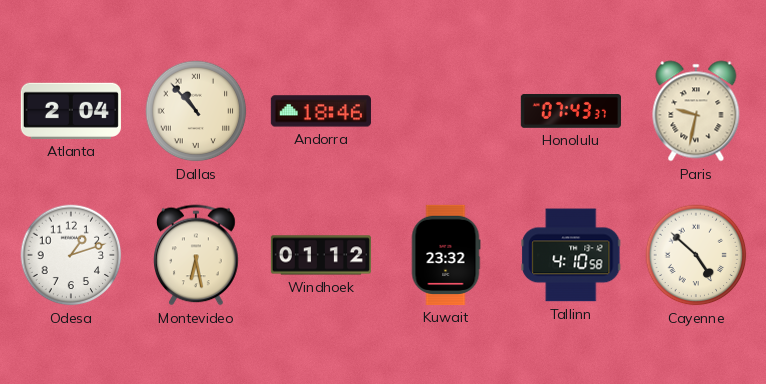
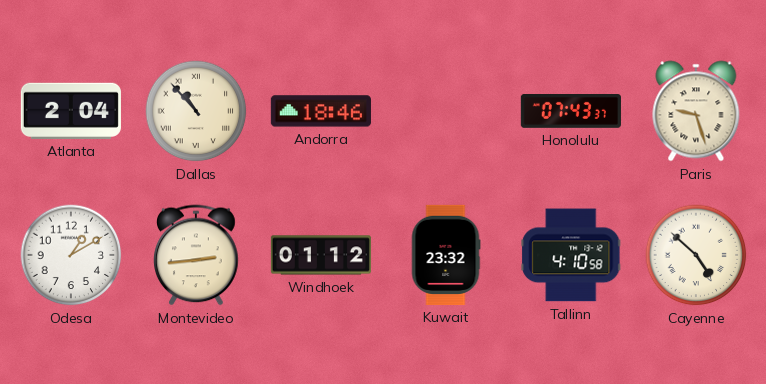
Paris: 9:32 -> 9:27
Odesa: 1:12 -> 1:10
Montevideo: 6:28 -> 2:44
